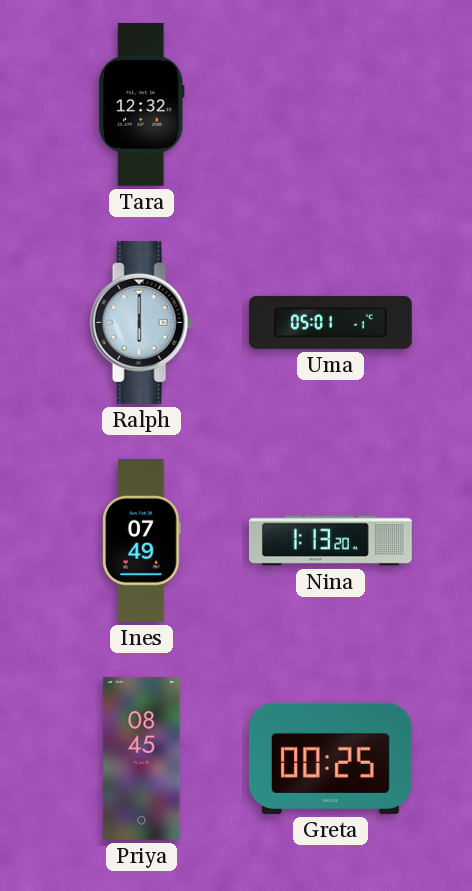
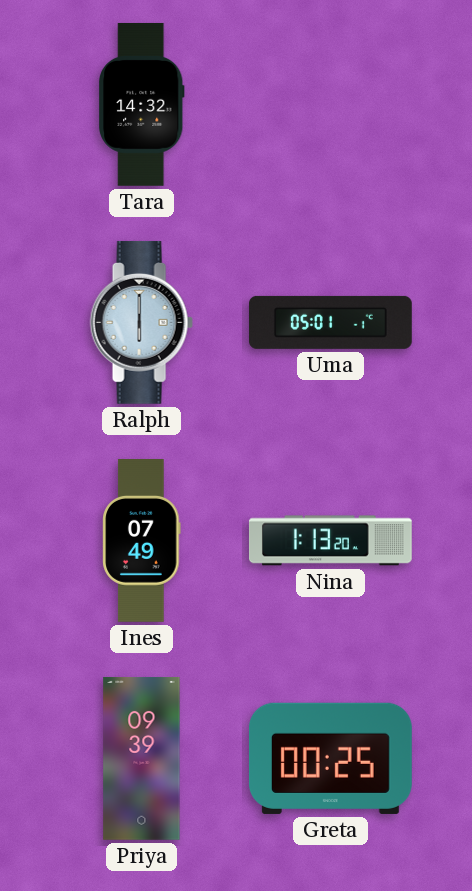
Tara: 12:32 -> 14:32
Priya: 08:45 -> 09:39
